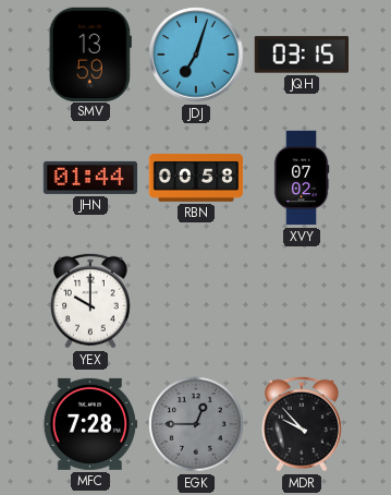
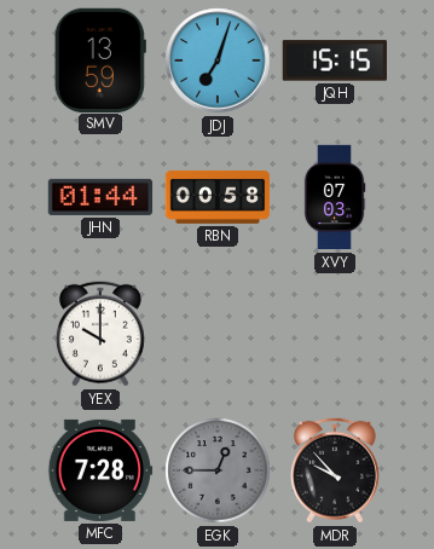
JQH: 03:15 -> 15:15
XVY: 07:02 -> 07:03
